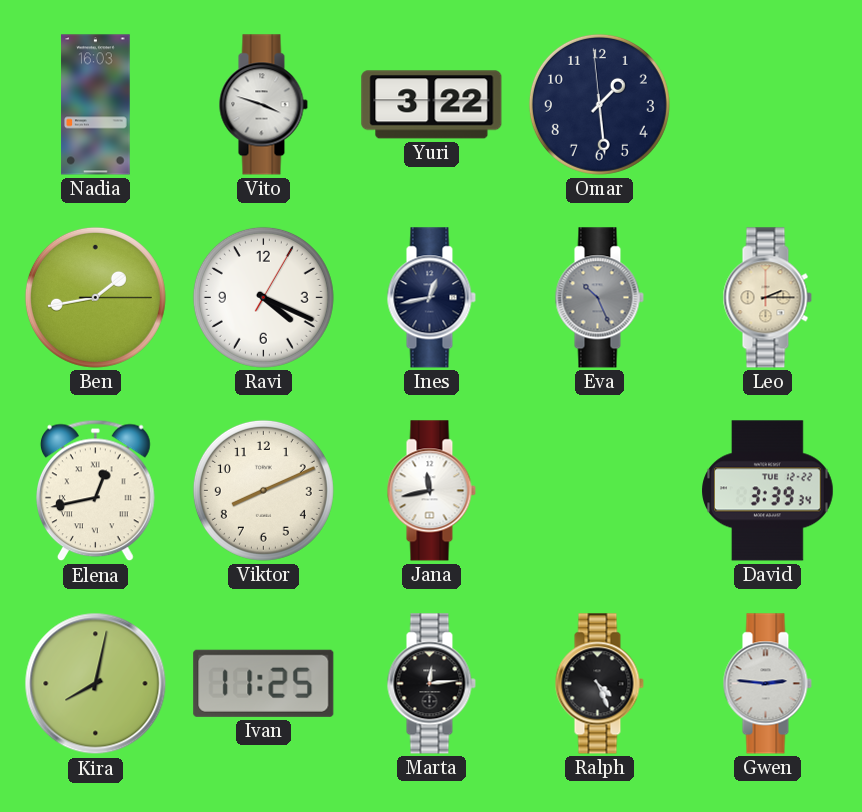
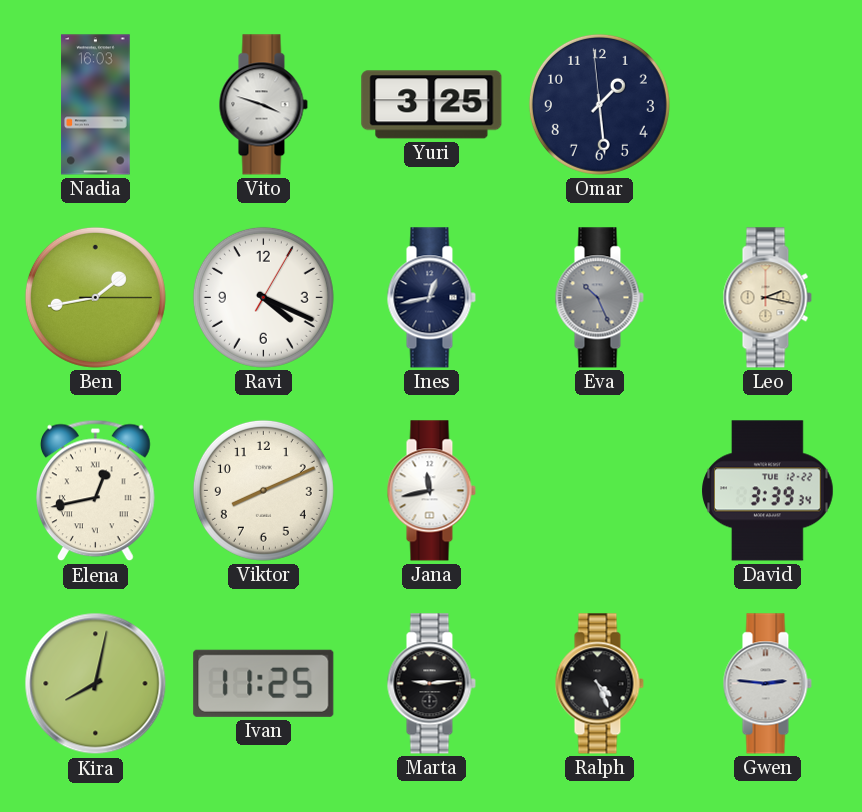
Yuri: 3:22 -> 3:25
Leo: 2:15 -> 2:17
Marta: 12:14 -> 9:14
